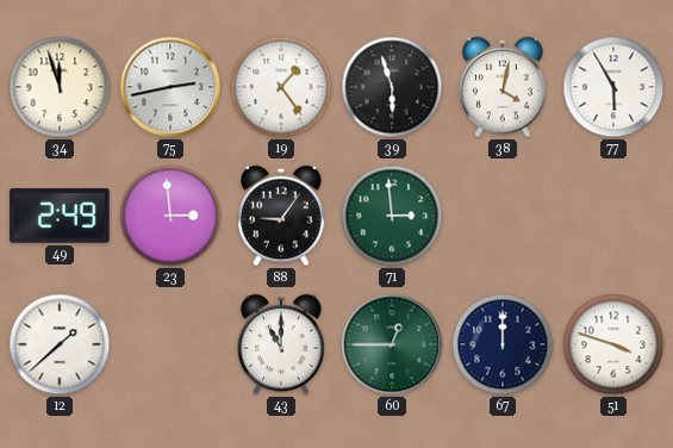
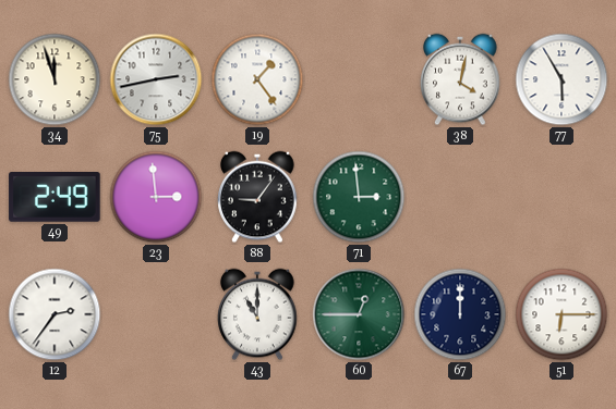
39: 5:57 -> none
12: 1:38 -> 2:36
51: 3:48 -> 6:15
